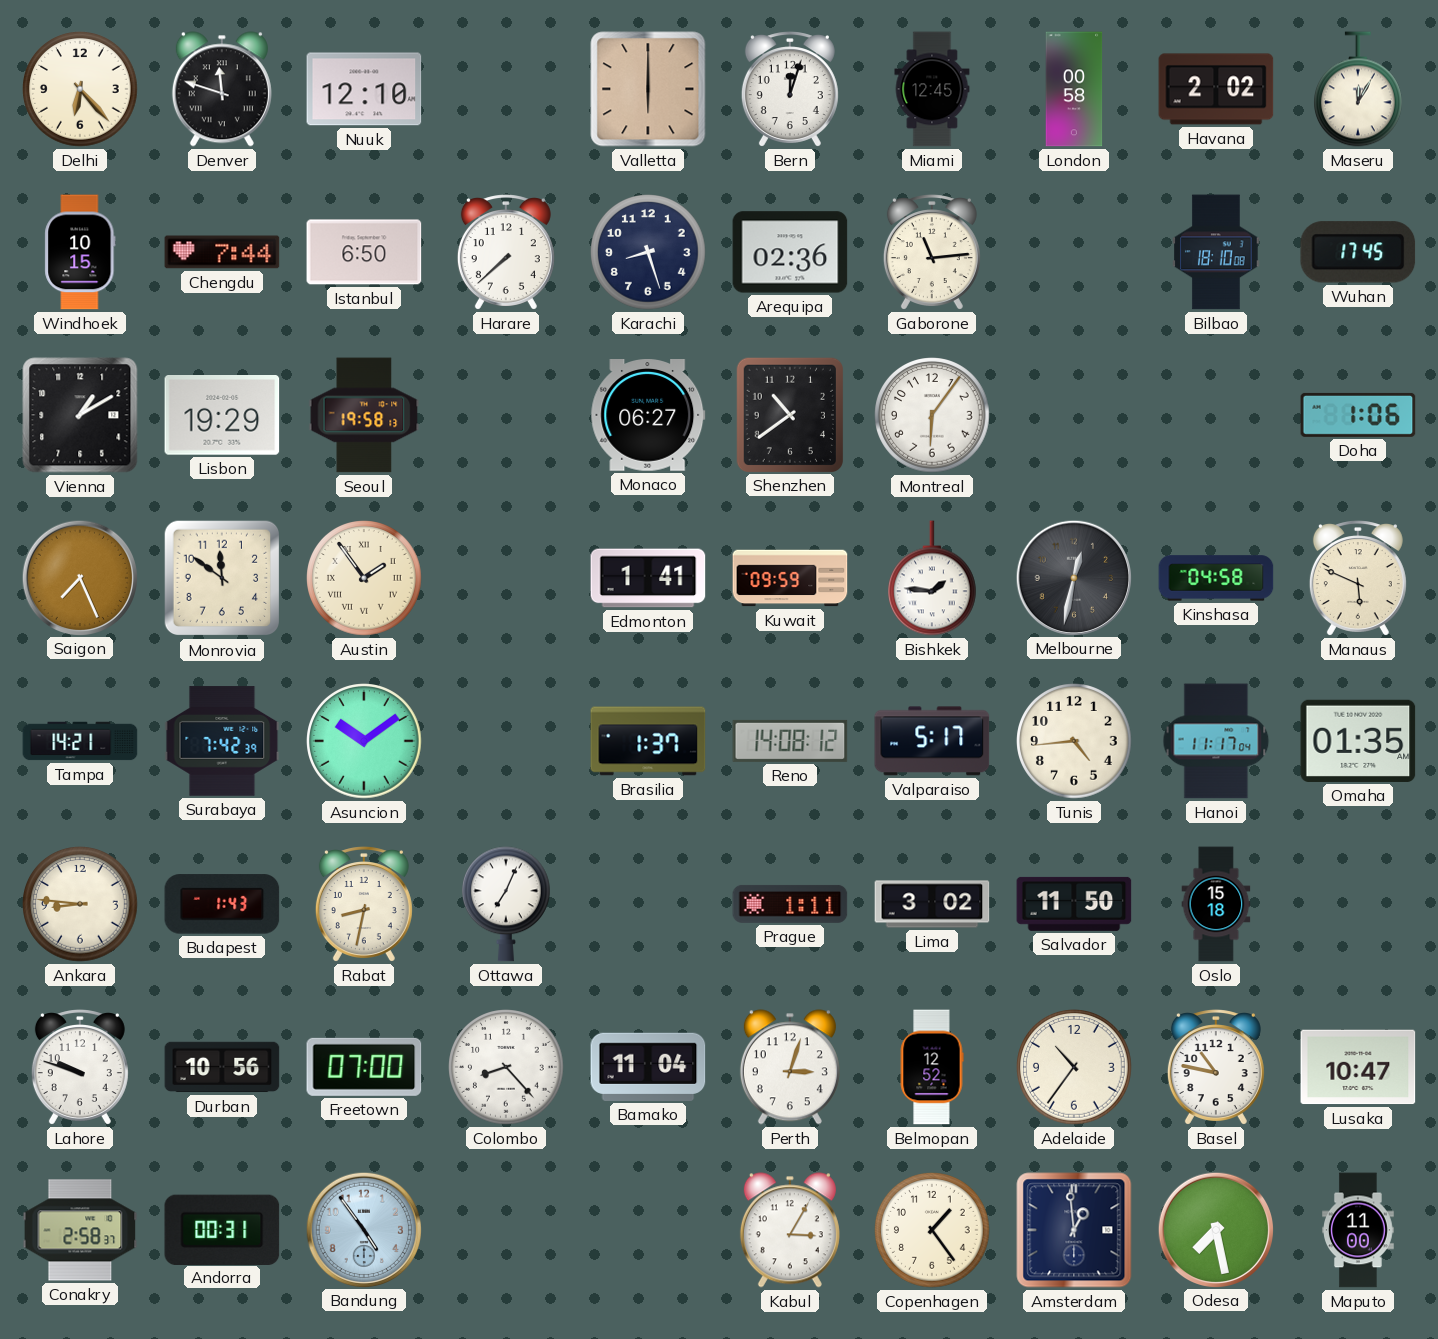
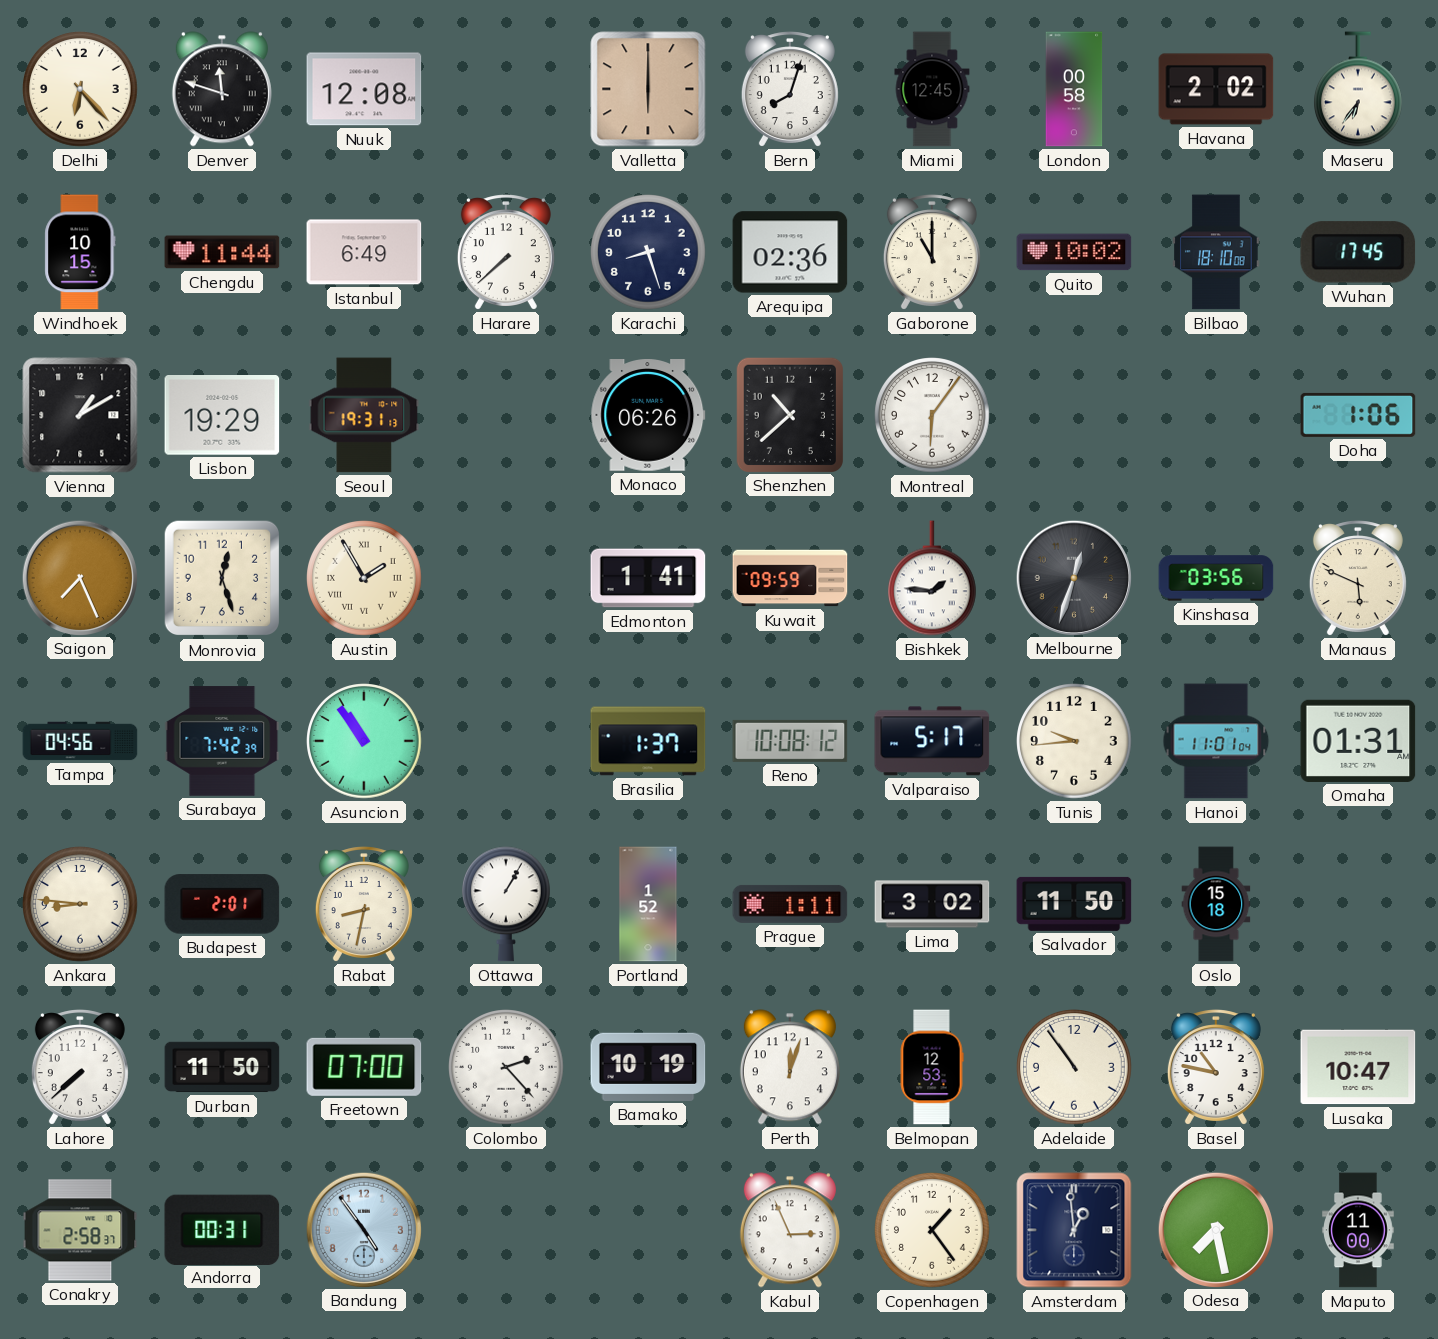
Nuuk: 12:10 -> 12:08
Bern: 12:03 -> 8:03
Maseru: 12:05 -> 6:36
Chengdu: 7:44 -> 11:44
Istanbul: 6:50 -> 6:49
Gaborone: 11:14 -> 11:00
Quito: none -> 10:02
Seoul: 19:58 -> 19:31
Monaco: 06:27 -> 06:26
Shenzhen: 10:39 -> 10:38
Monrovia: 11:51 -> 12:27
Austin: 1:54 -> 1:55
Melbourne: 12:32 -> 12:33
Kinshasa: 04:58 -> 03:56
Tampa: 14:21 -> 04:56
Asuncion: 10:09 -> 10:54
Reno: 14:08 -> 10:08
Tunis: 4:44 -> 9:44
Hanoi: 11:17 -> 11:01
Omaha: 01:35 -> 01:31
Budapest: 1:43 -> 2:01
Ottawa: 7:04 -> 1:05
Portland: none -> 1:52
Lahore: 9:48 -> 7:38
Durban: 10:56 -> 11:50
Colombo: 8:23 -> 2:23
Bamako: 11:04 -> 10:19
Perth: 3:03 -> 12:03
Belmopan: 12:52 -> 12:53
Adelaide: 10:36 -> 10:54
Kabul: 3:05 -> 2:56
